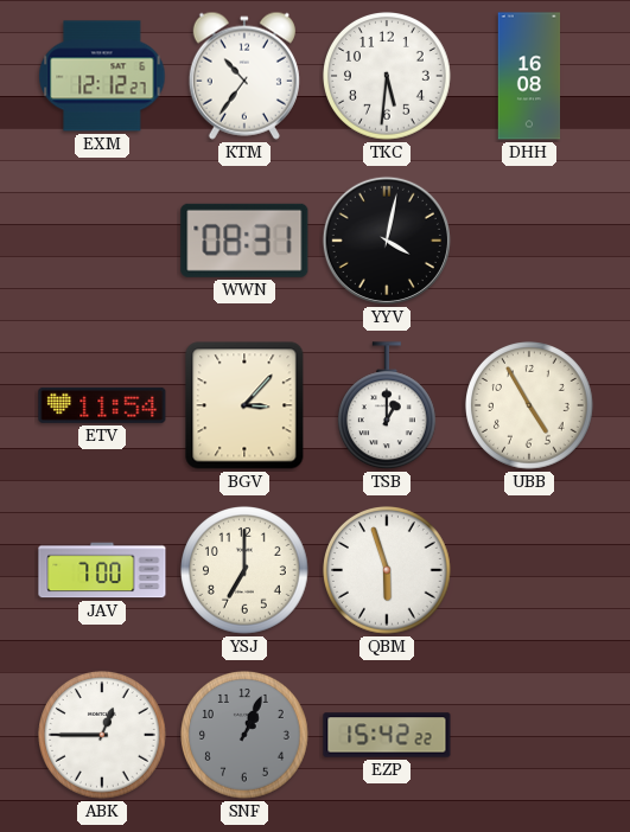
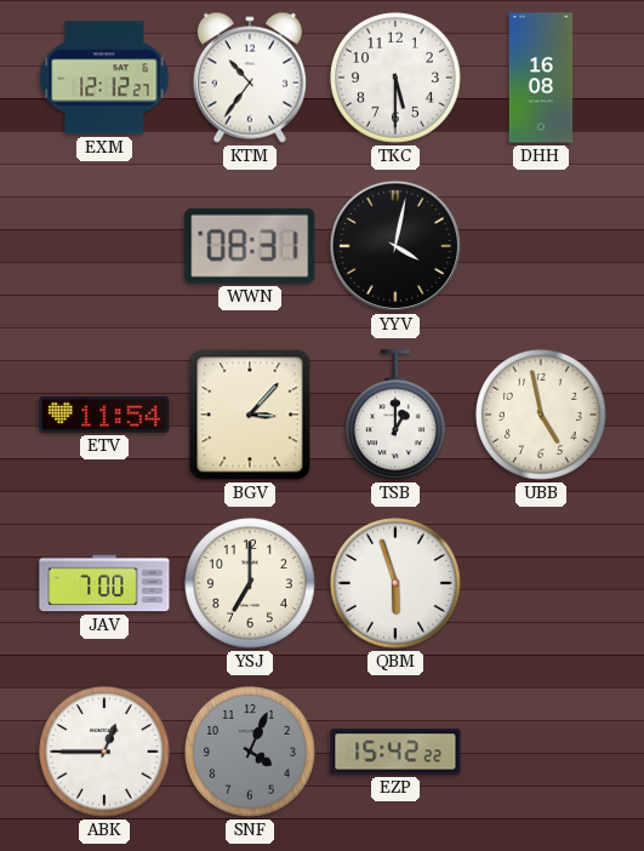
TKC: 5:31 -> 5:30
UBB: 4:55 -> 4:58
SNF: 1:04 -> 4:04
